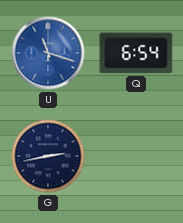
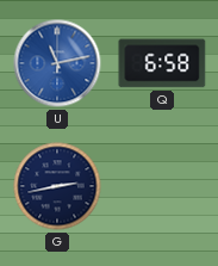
U: 11:18 -> 11:13
Q: 6:54 -> 6:58
